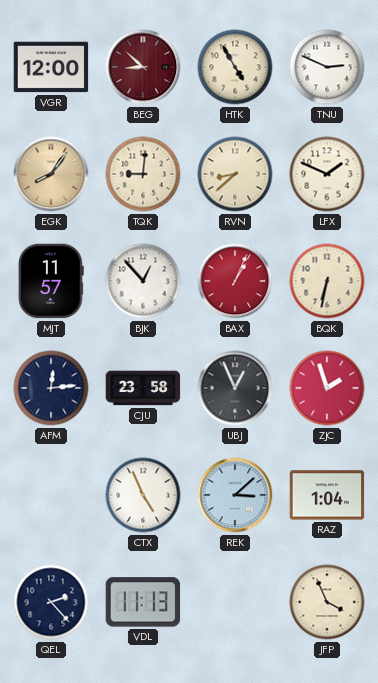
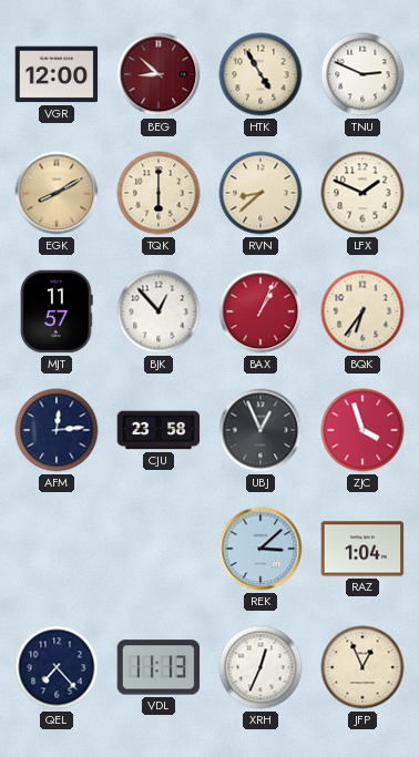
EGK: 8:06 -> 8:10
TQK: 9:01 -> 6:00
BQK: 6:32 -> 6:36
ZJC: 1:57 -> 3:57
CTX: 4:56 -> none
QEL: 2:23 -> 7:23
XRH: none -> 12:34
JFP: 3:56 -> 12:56
